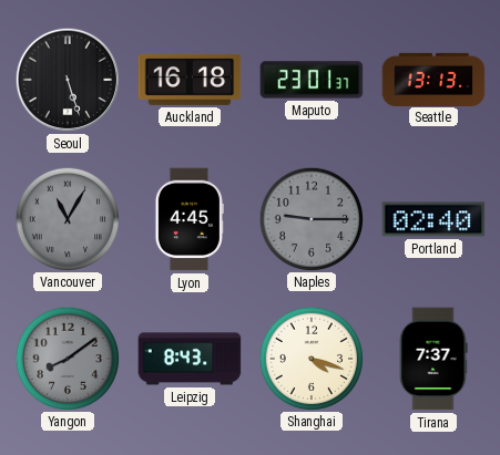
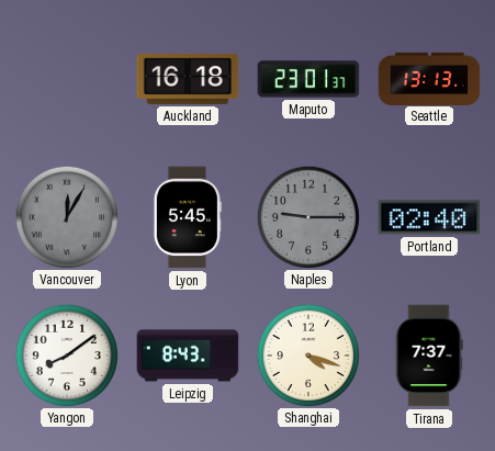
Seoul: 5:27 -> none
Vancouver: 11:05 -> 12:05
Lyon: 4:45 -> 5:45
Yangon dial: grey -> white
